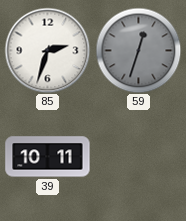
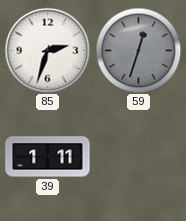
39: 10:11 -> 1:11
